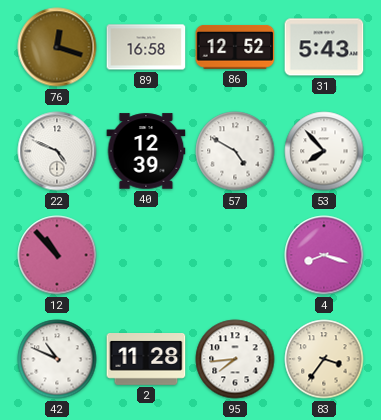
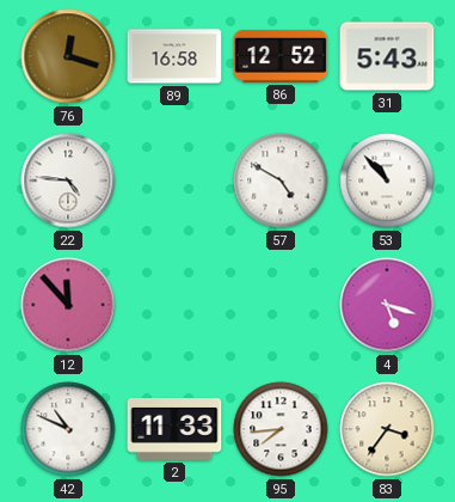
22: 4:49 -> 4:46
40: 12:39 -> none
53: 7:53 -> 10:53
12: 10:53 -> 11:53
4: 8:18 -> 5:18
2: 11:28 -> 11:33
